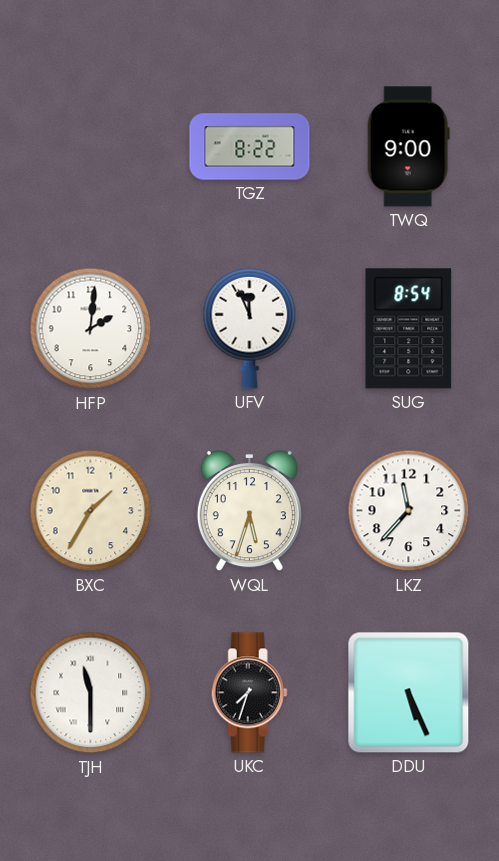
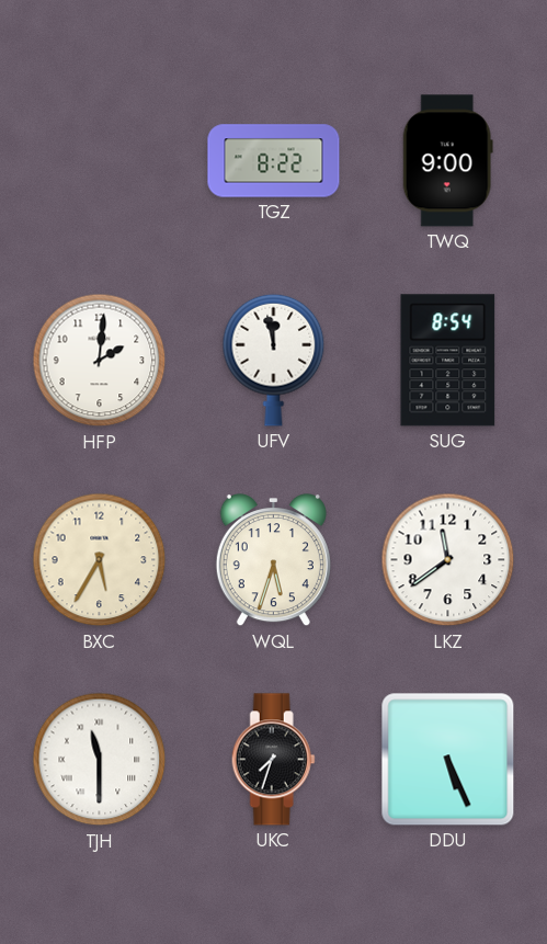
UFV: 11:56 -> 11:58
BXC: 1:35 -> 5:35
LKZ: 11:37 -> 11:39
